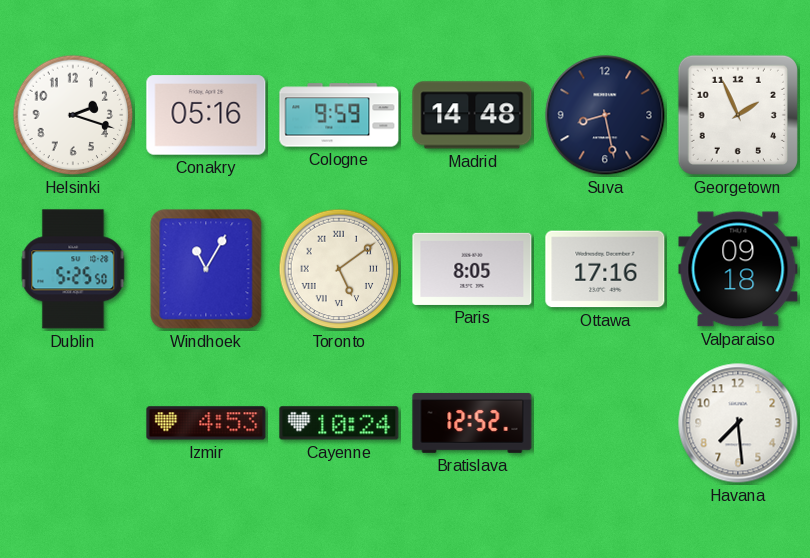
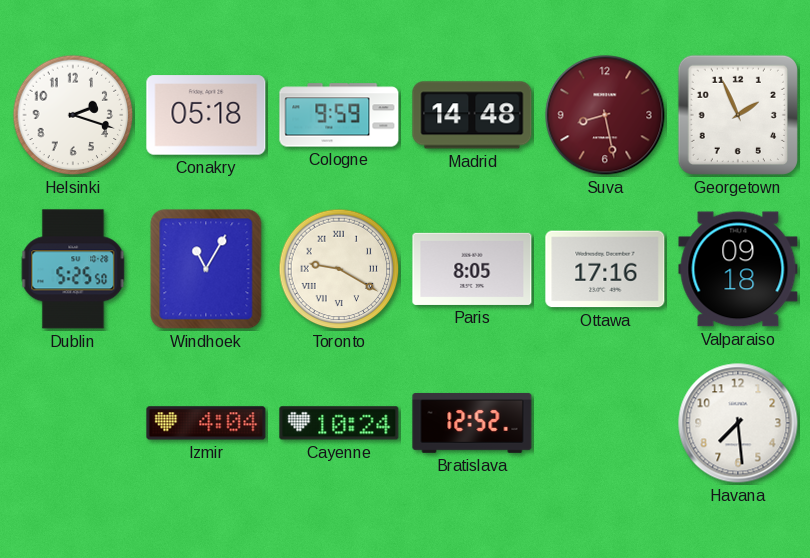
Conakry: 05:16 -> 05:18
Suva dial: navy -> burgundy
Toronto: 5:09 -> 9:20
Izmir: 4:53 -> 4:04
